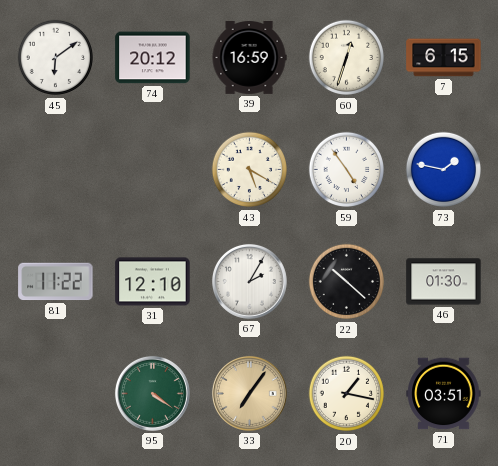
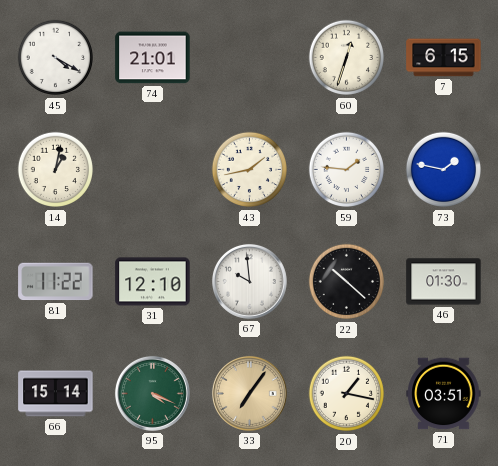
45: 6:09 -> 4:20
74: 20:12 -> 21:01
39: 16:59 -> none
14: none -> 1:02
43: 5:20 -> 1:43
59: 4:54 -> 1:46
67: 2:05 -> 9:59
66: none -> 15:14
95: 4:21 -> 4:19
